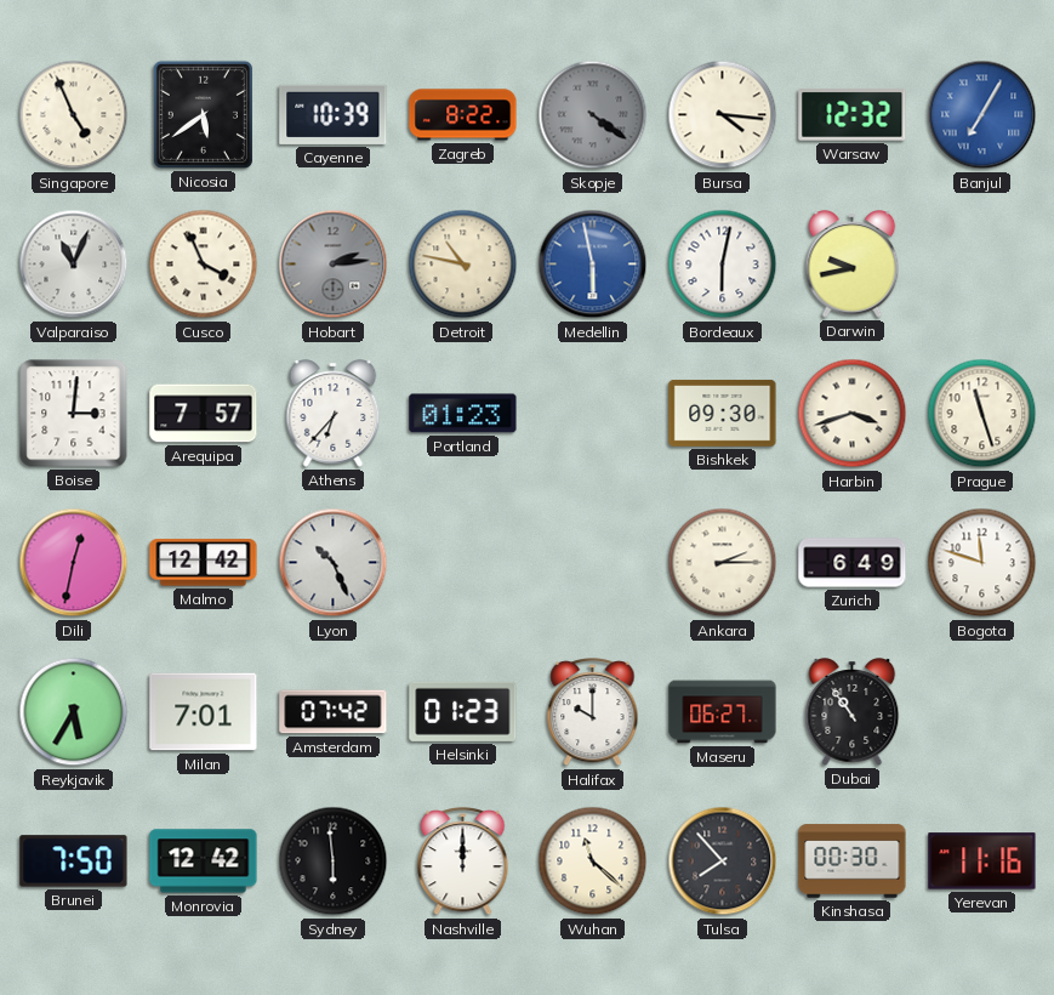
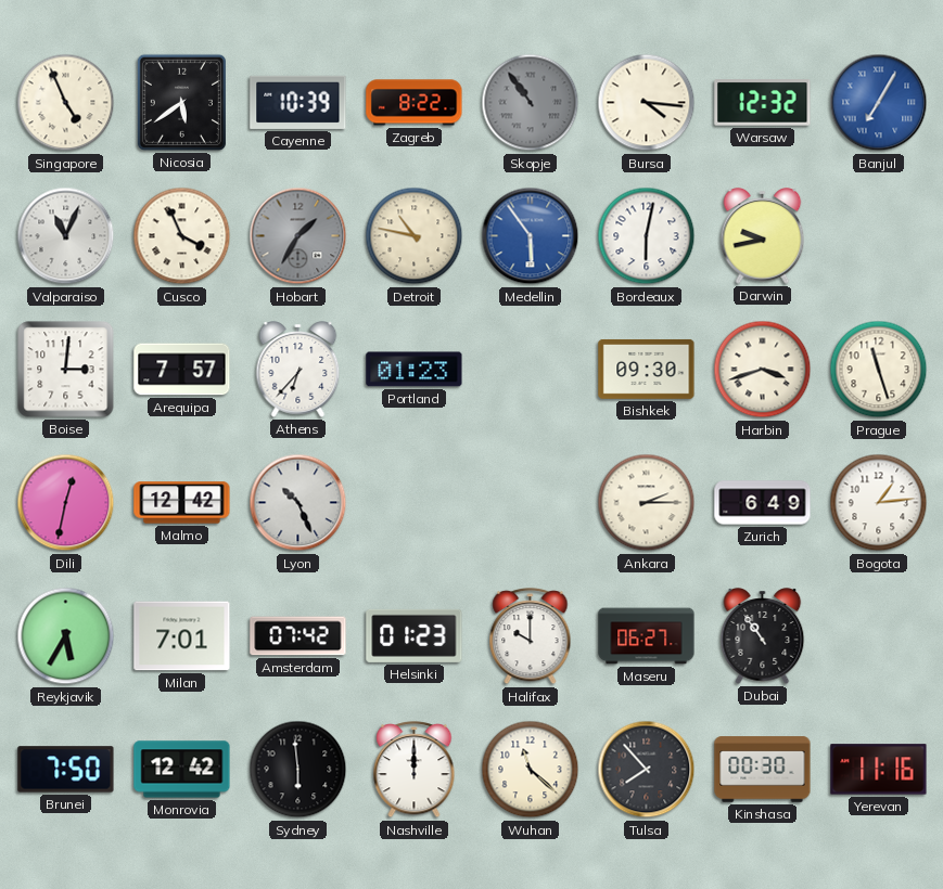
Skopje: 4:21 -> 10:54
Hobart: 2:14 -> 1:35
Medellin: 5:58 -> 5:54
Bogota: 11:48 -> 1:14
